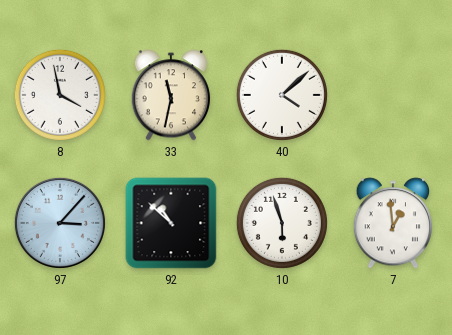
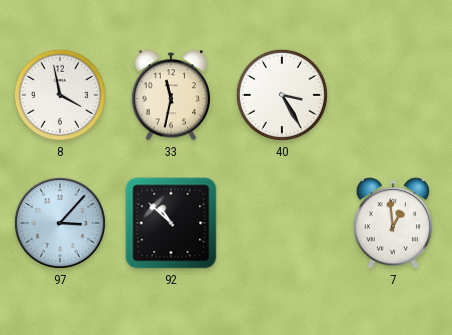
40: 4:08 -> 3:25
10: 5:57 -> none
